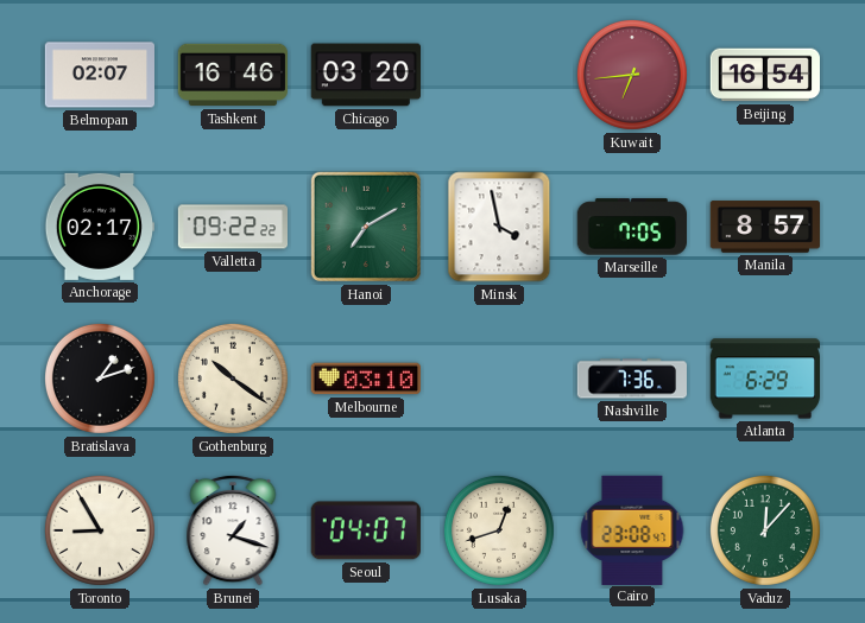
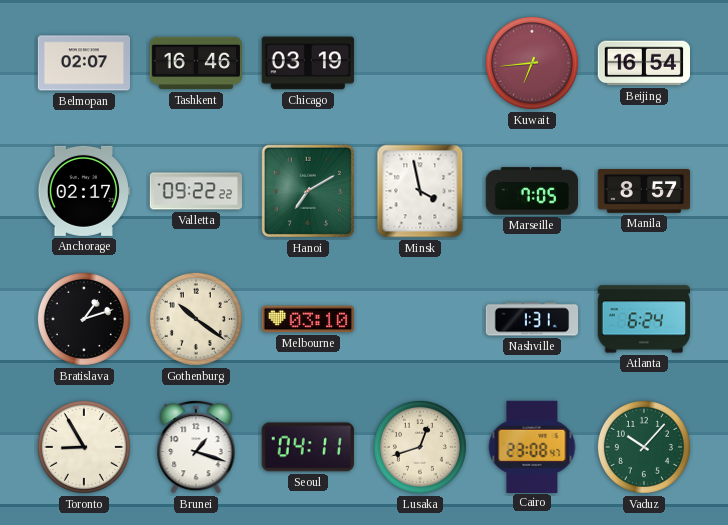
Chicago: 03:20 -> 03:19
Nashville: 7:36 -> 1:31
Atlanta: 6:29 -> 6:24
Seoul: 04:07 -> 04:11
Vaduz: 12:07 -> 10:07
